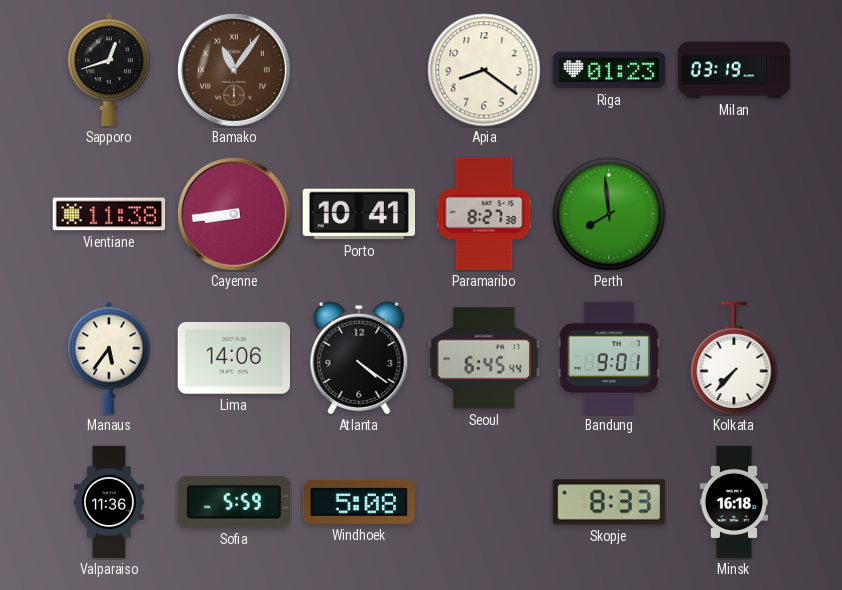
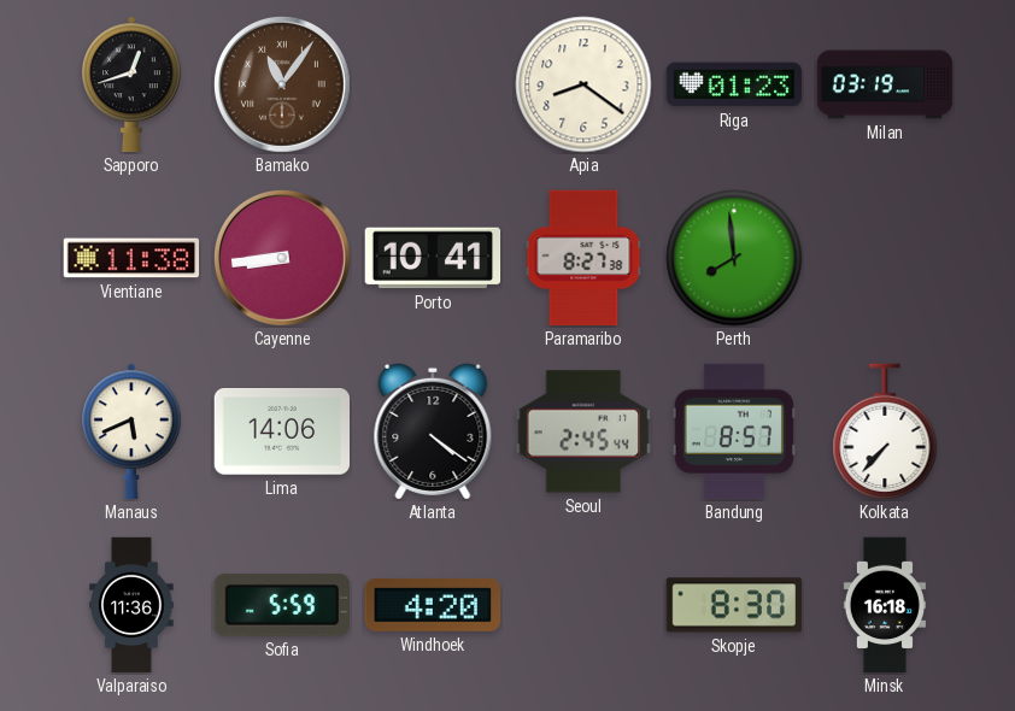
Manaus: 5:36 -> 5:41
Seoul: 6:45 -> 2:45
Bandung: 9:01 -> 8:57
Windhoek: 5:08 -> 4:20
Skopje: 8:33 -> 8:30
